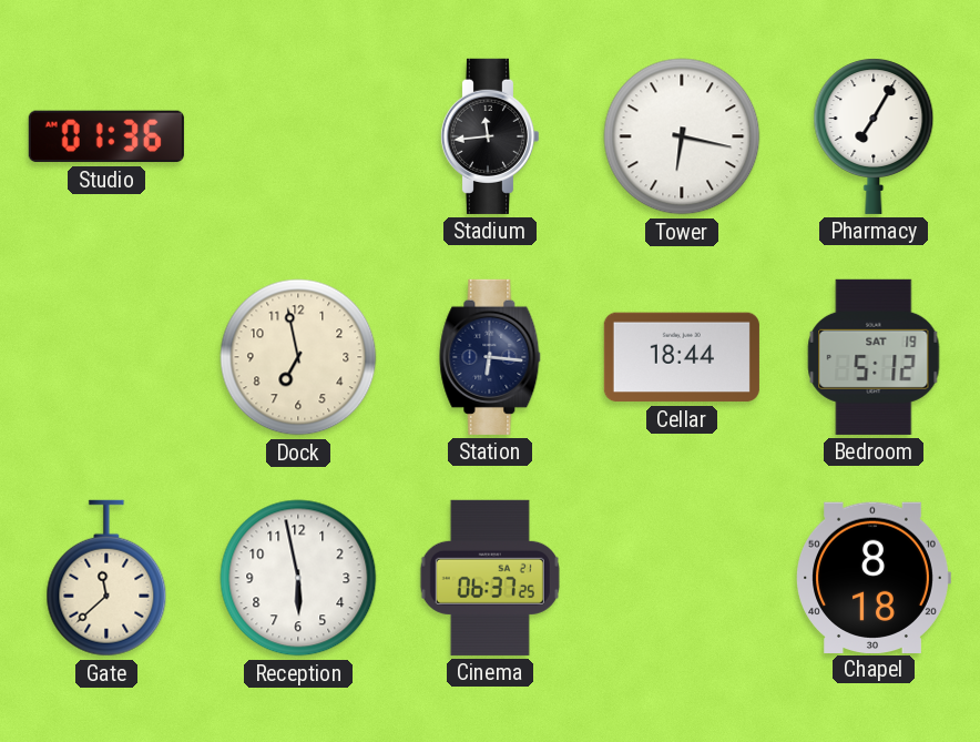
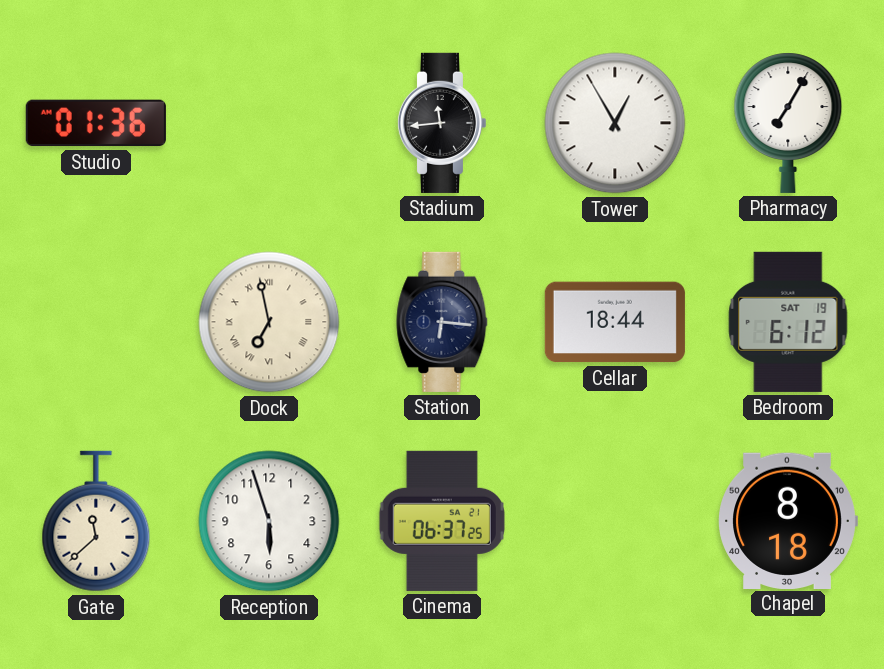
Tower: 6:17 -> 12:55
Dock numerals: Arabic -> Roman
Bedroom: 5:12 -> 6:12
Reception: 5:58 -> 5:57
